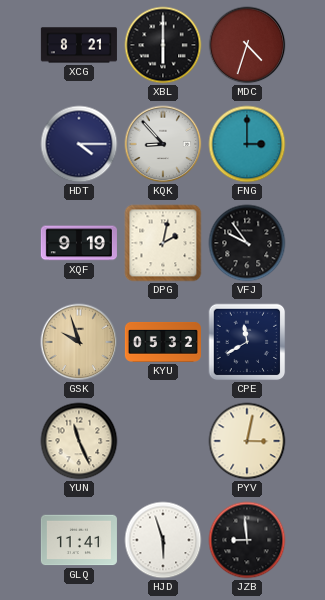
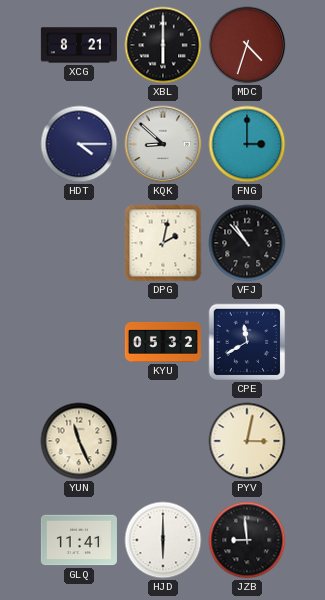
KQK: 8:53 -> 8:52
XQF: 9:19 -> none
VFJ: 9:54 -> 10:53
GSK: 9:57 -> none
HJD: 5:57 -> 6:00
